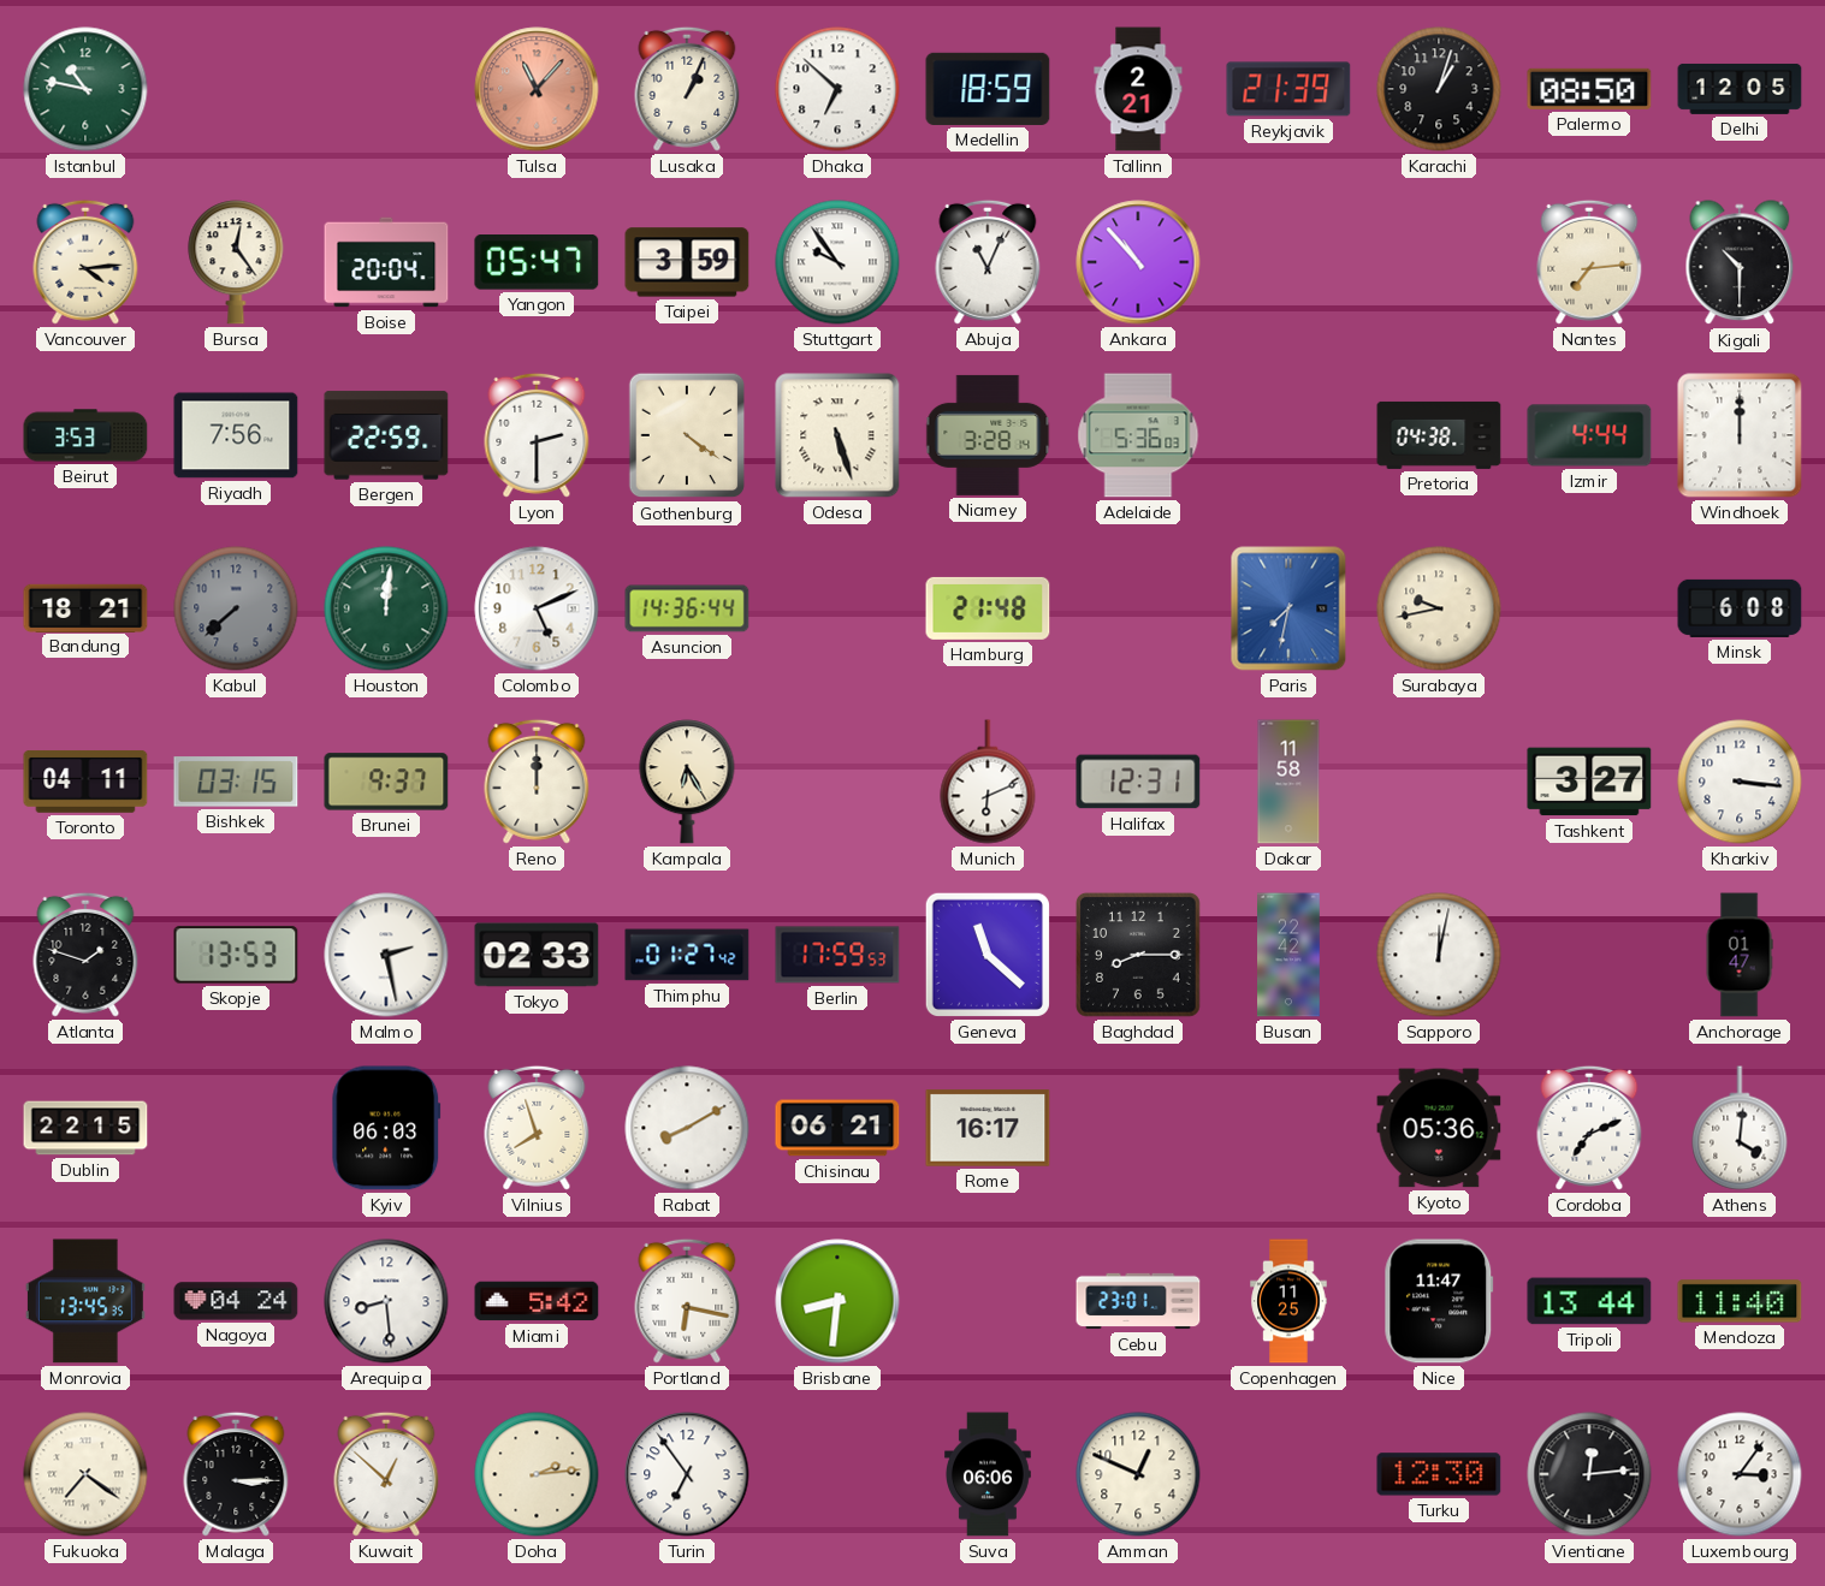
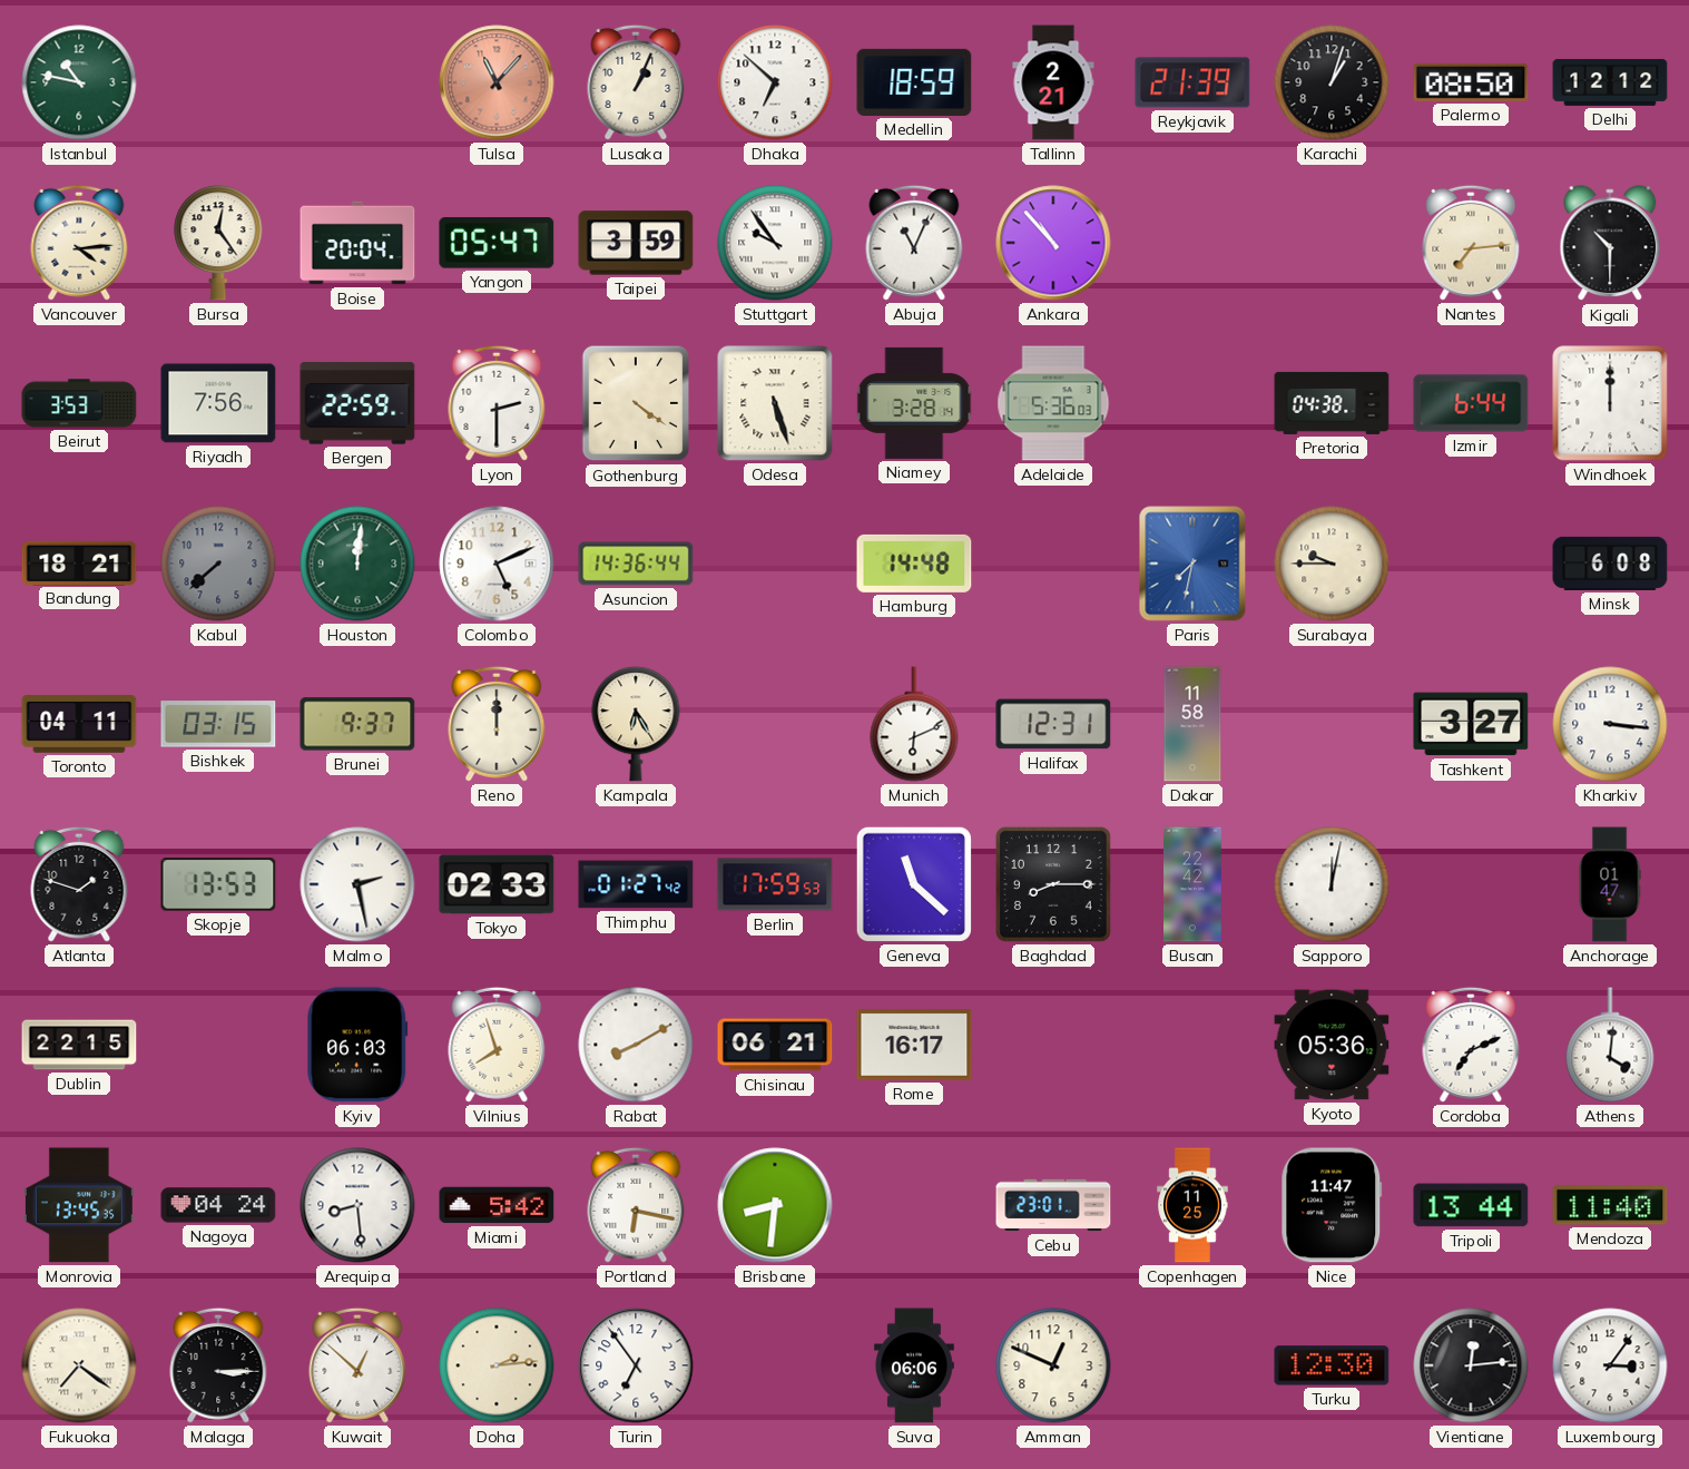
Delhi: 12:05 -> 12:12
Izmir: 4:44 -> 6:44
Hamburg: 21:48 -> 14:48
Surabaya: 9:43 -> 9:45
